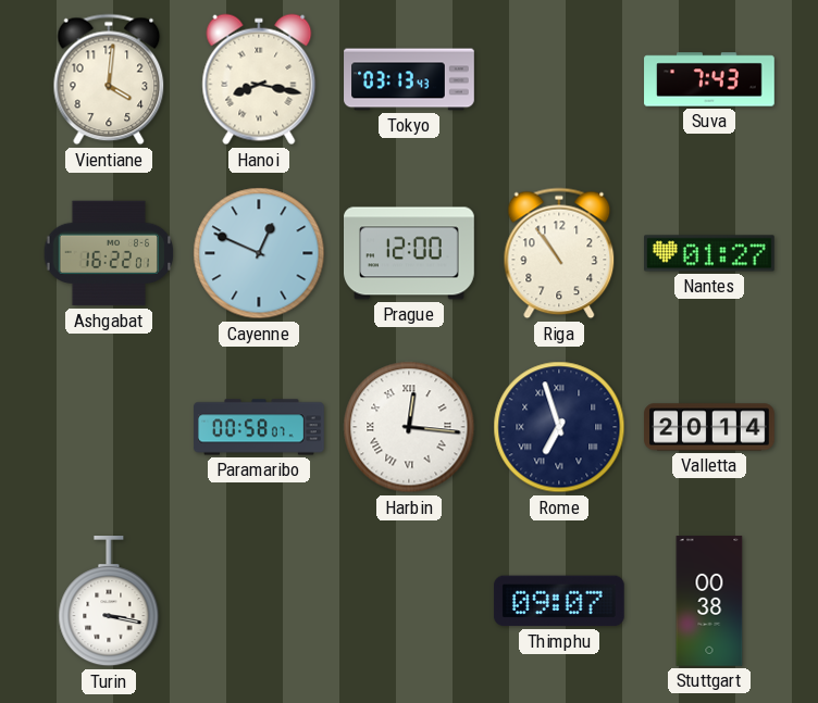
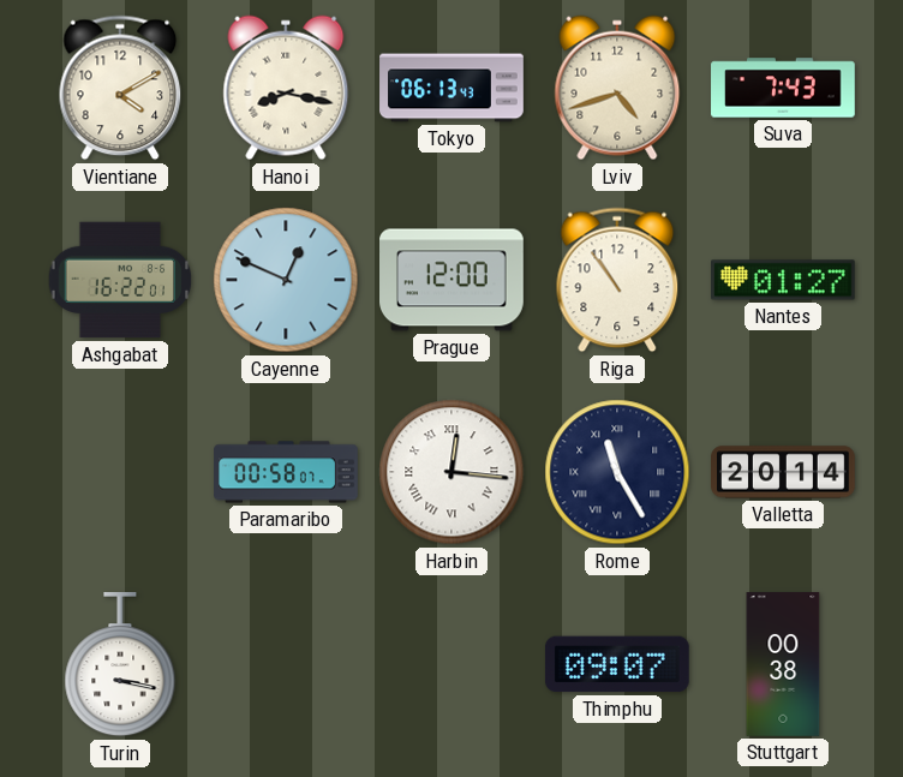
Vientiane: 4:01 -> 4:10
Tokyo: 03:13 -> 06:13
Lviv: none -> 4:42
Rome: 6:57 -> 11:25
